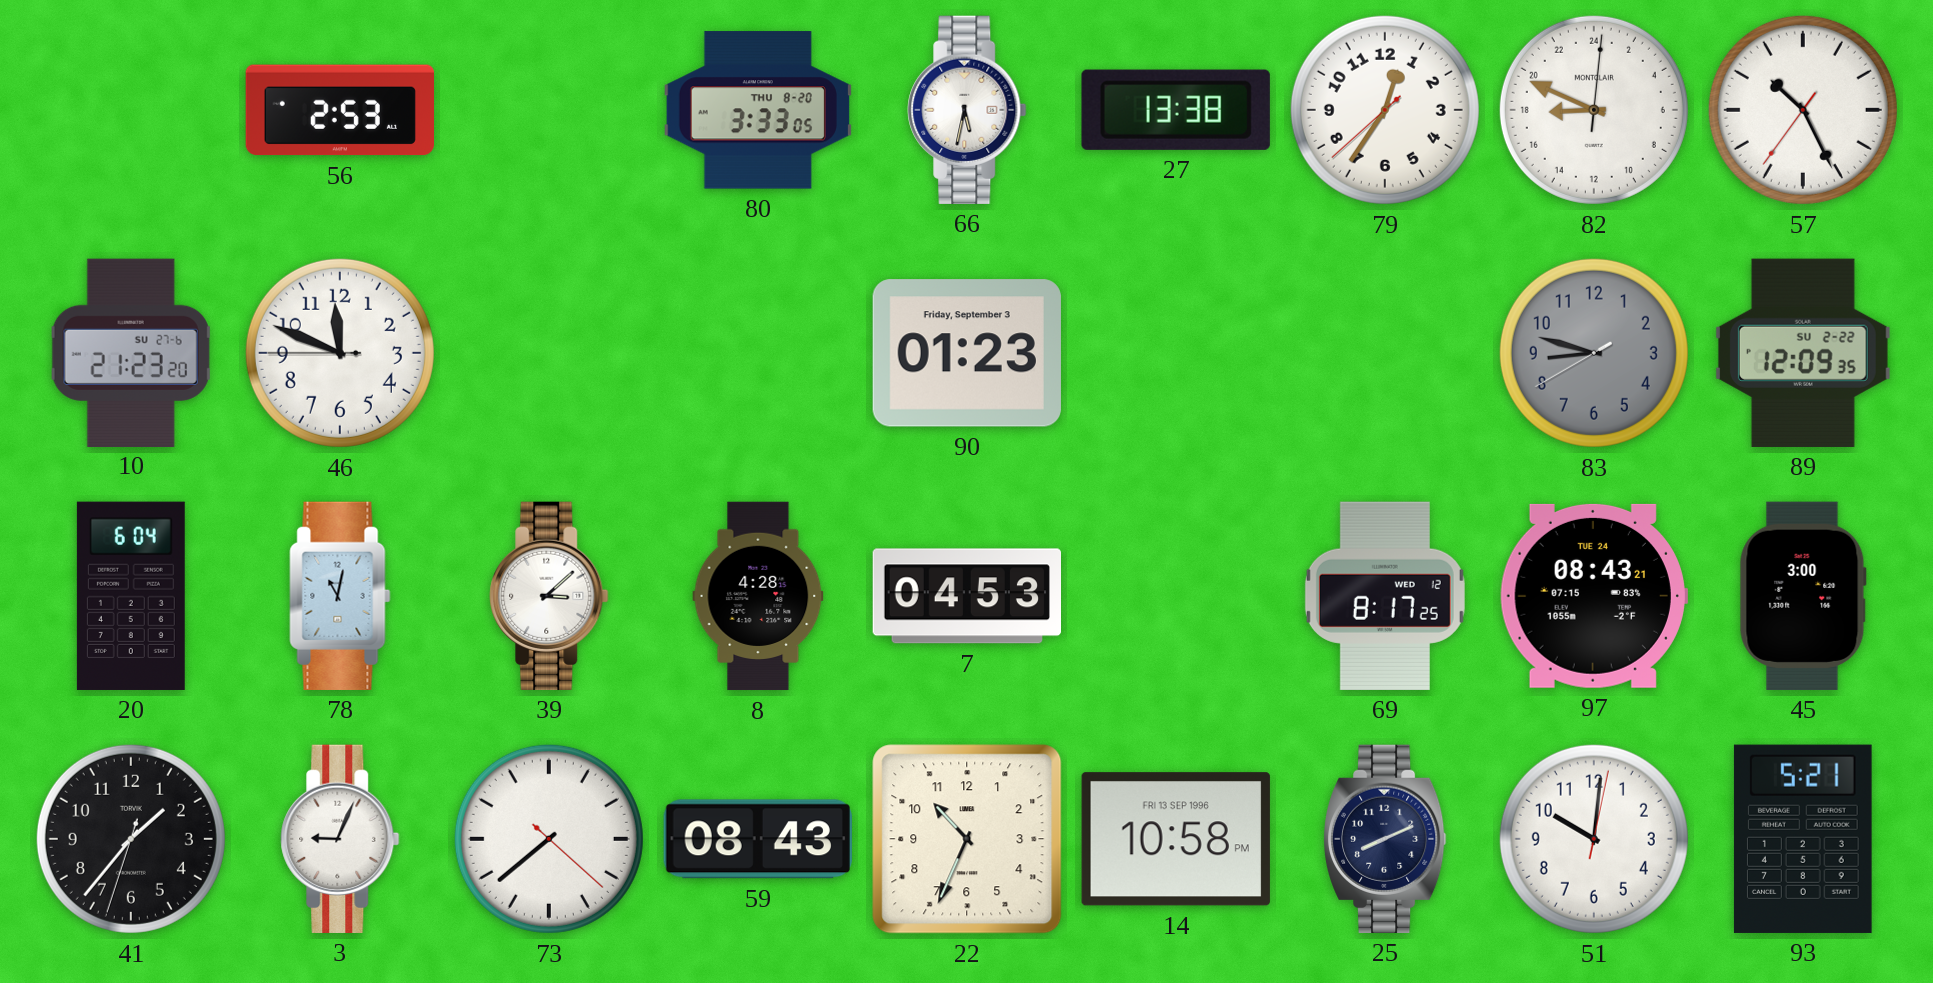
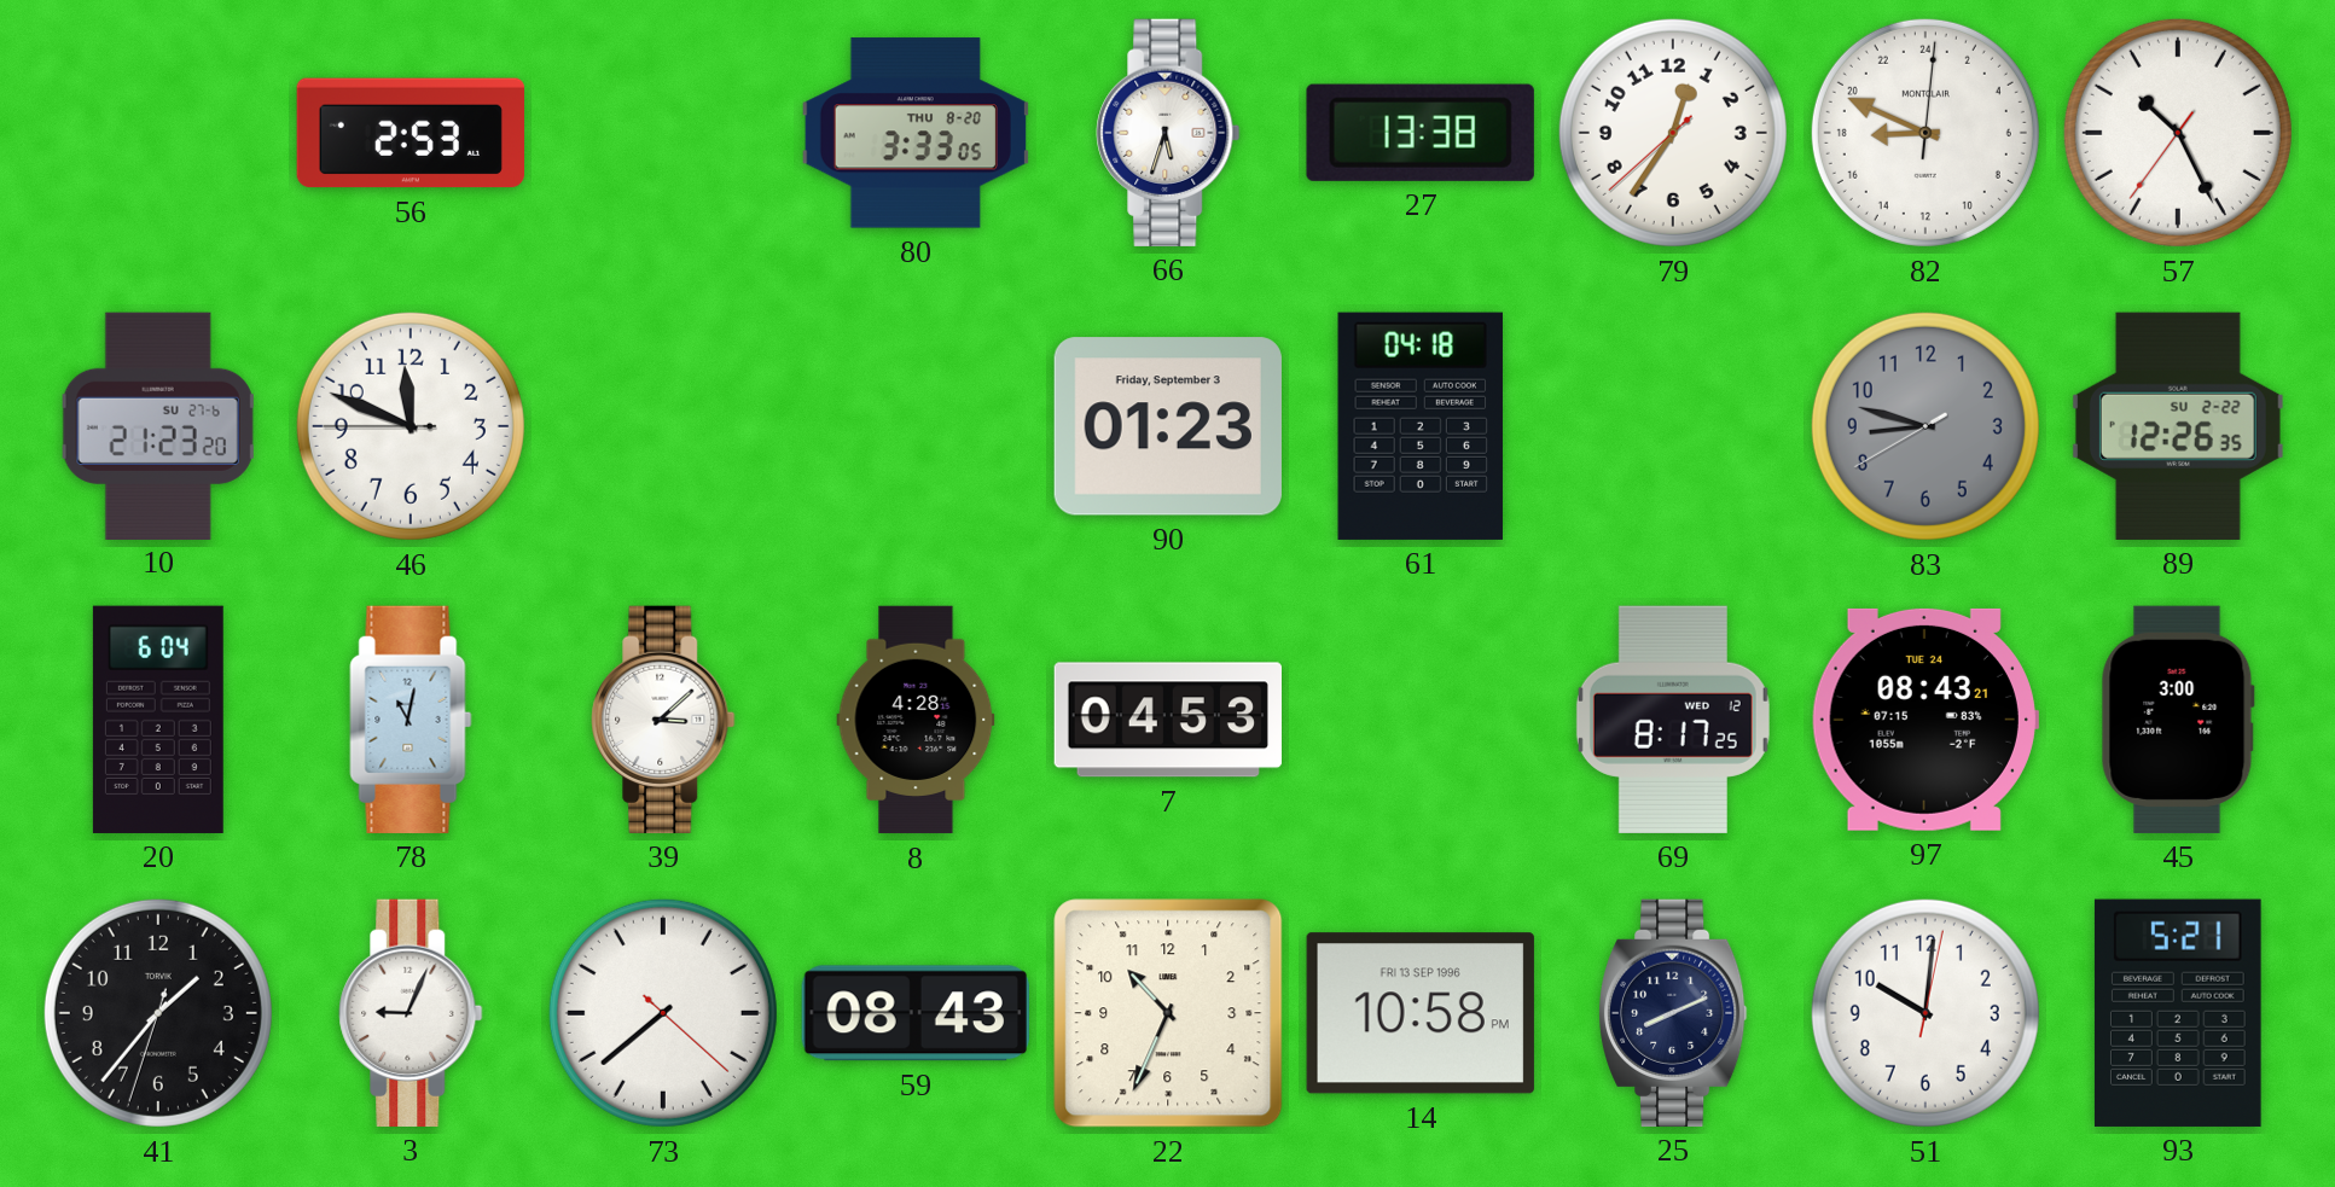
66: 5:32 -> 5:33
61: none -> 04:18
89: 12:09 -> 12:26
